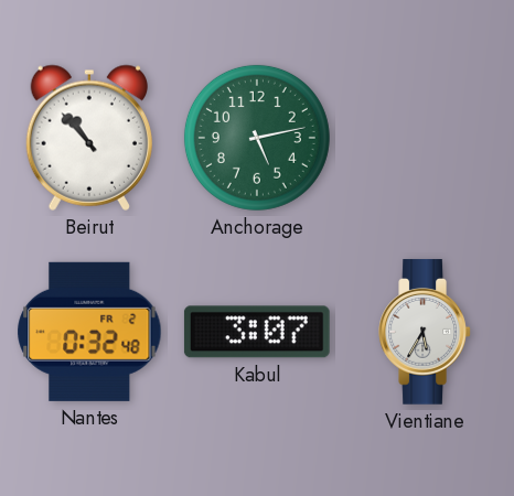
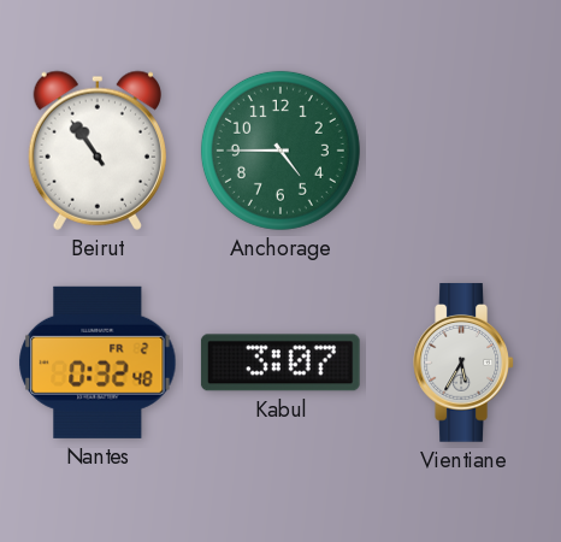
Beirut: 10:53 -> 10:54
Anchorage: 5:13 -> 4:45
